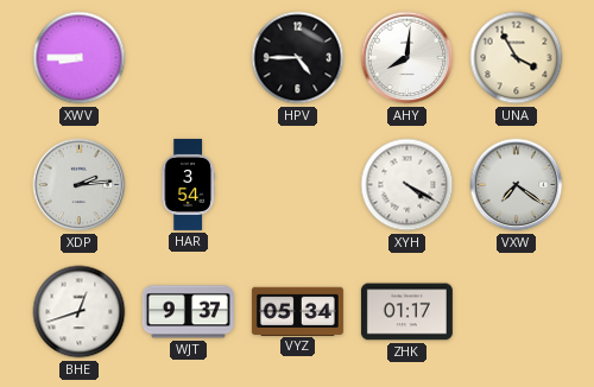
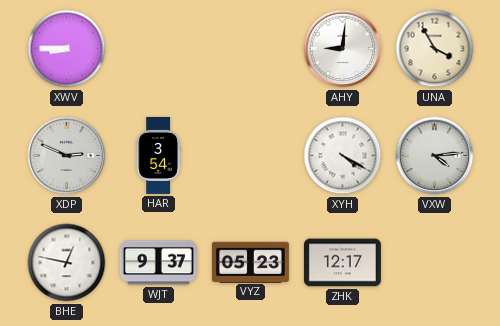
HPV: 4:45 -> none
AHY: 8:01 -> 9:01
XDP: 2:14 -> 2:49
VXW: 7:21 -> 4:14
BHE: 12:42 -> 12:47
VYZ: 05:34 -> 05:23
ZHK: 01:17 -> 12:17
